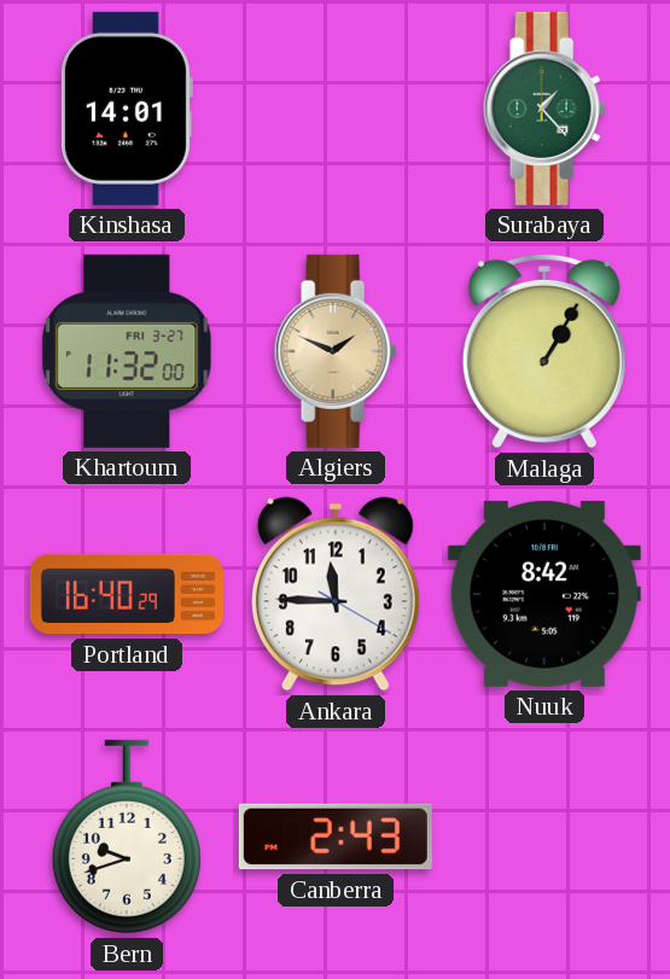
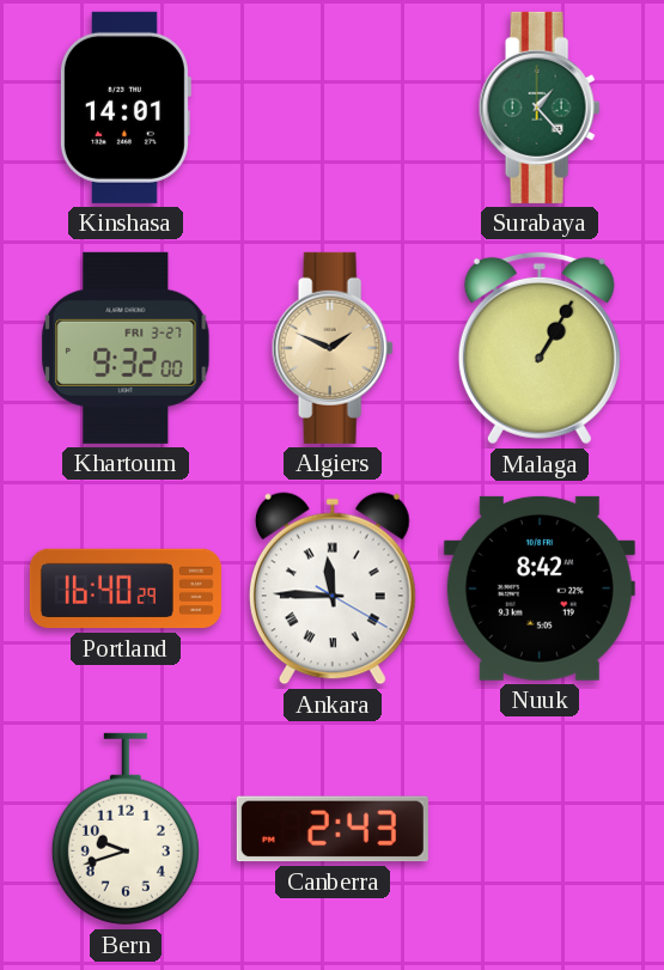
Khartoum: 11:32 -> 9:32
Ankara numerals: Arabic -> Roman
